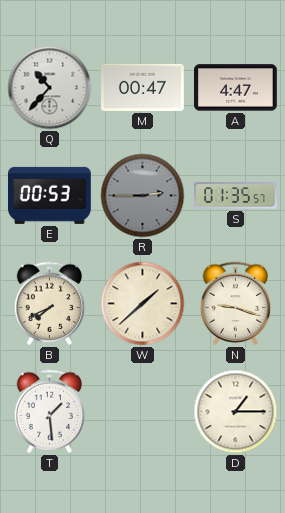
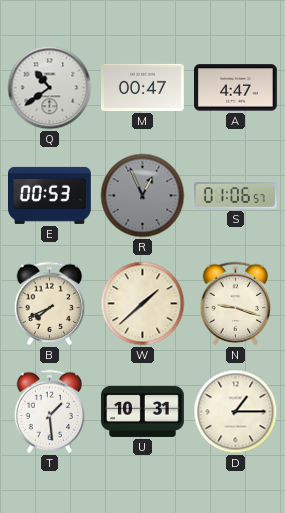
Q: 10:37 -> 10:39
R: 2:45 -> 12:56
S: 01:35 -> 01:06
U: none -> 10:31
